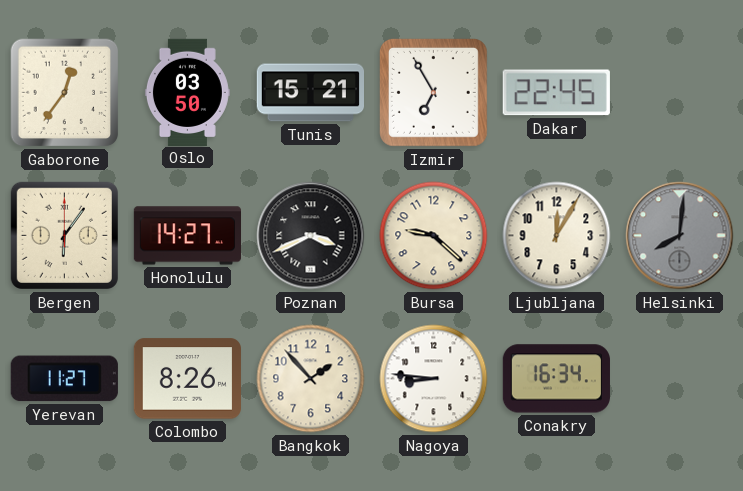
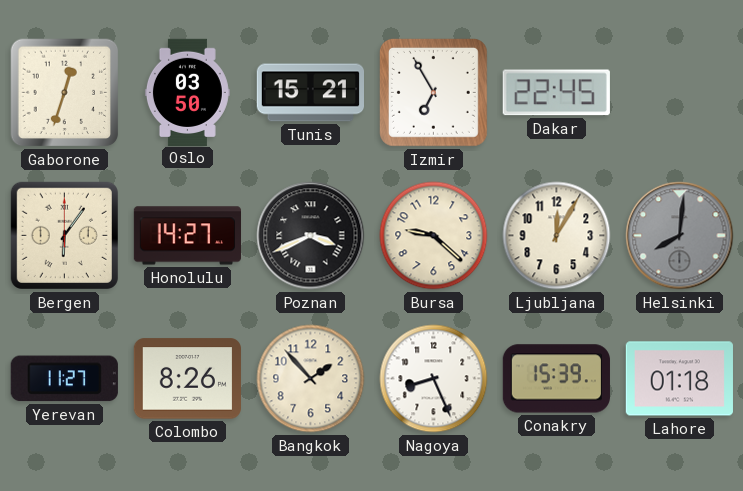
Gaborone: 12:36 -> 12:33
Nagoya: 8:46 -> 8:26
Conakry: 16:34 -> 15:39
Lahore: none -> 01:18
